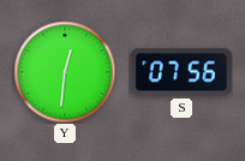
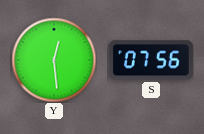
Y: 12:31 -> 12:29
